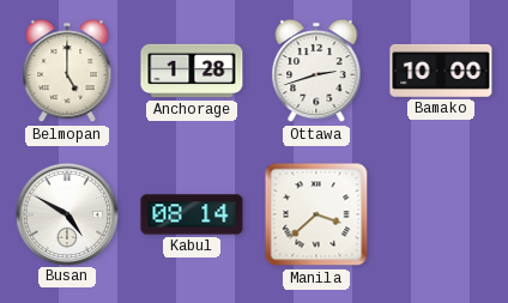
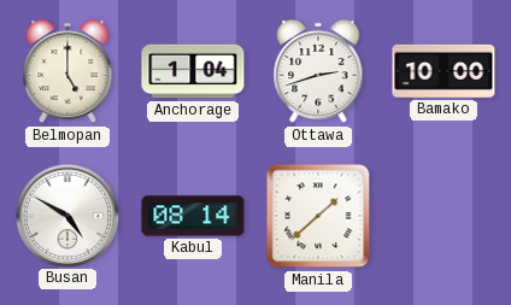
Anchorage: 1:28 -> 1:04
Manila: 3:38 -> 1:38
